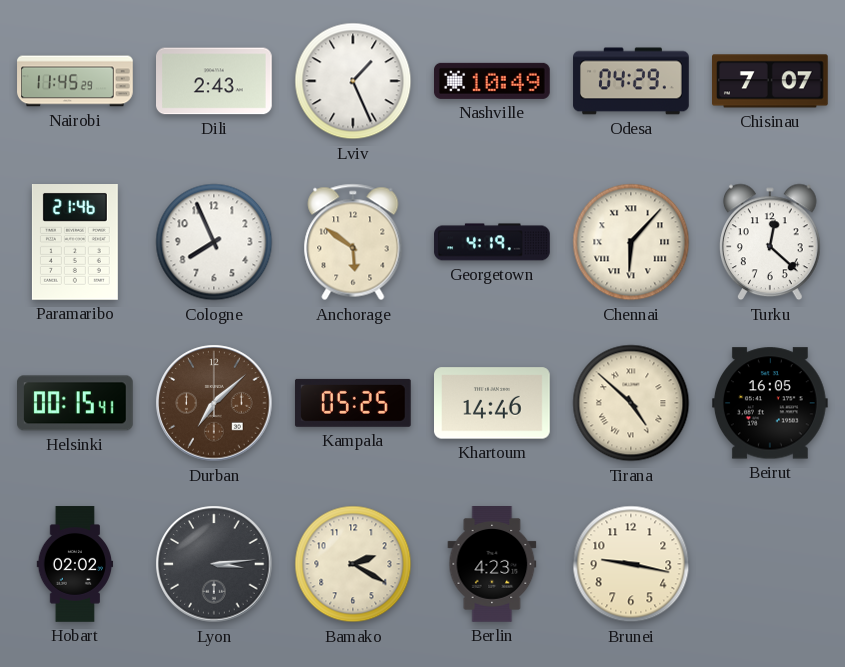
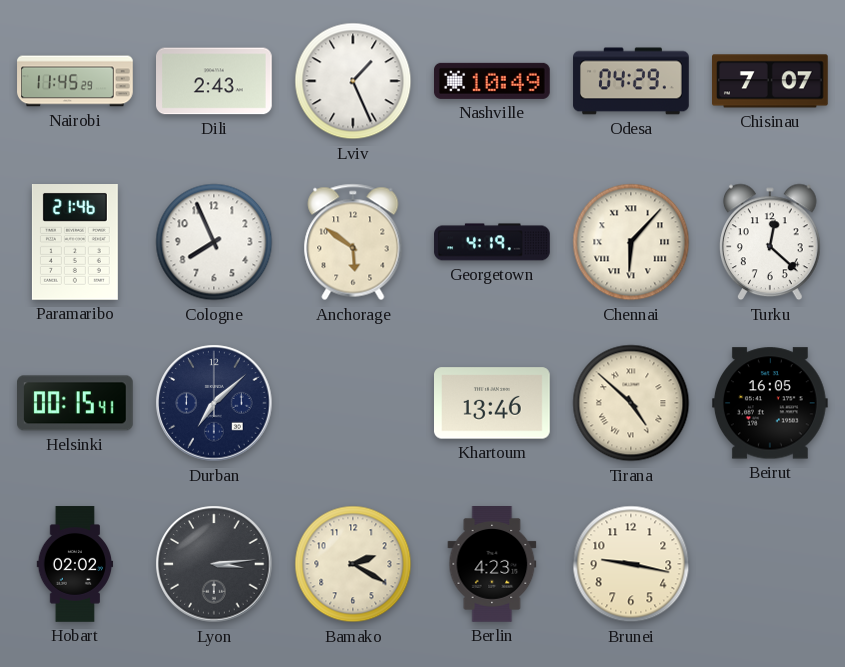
Durban dial: brown -> navy
Kampala: 05:25 -> none
Khartoum: 14:46 -> 13:46
